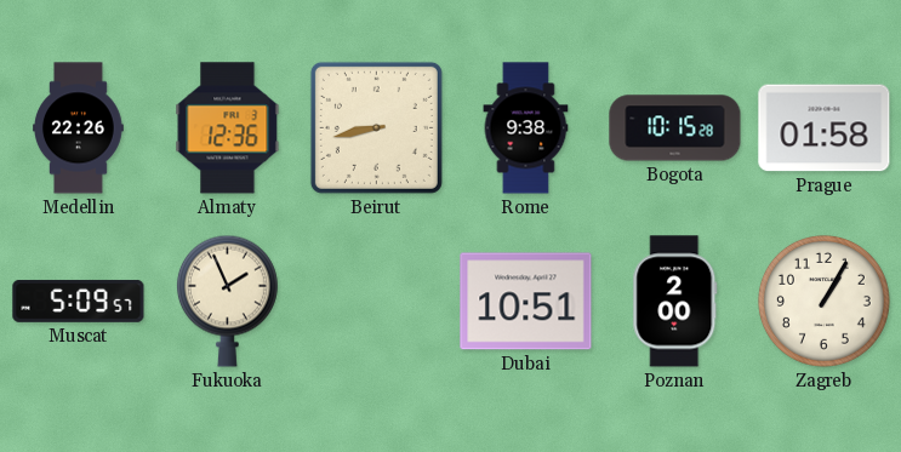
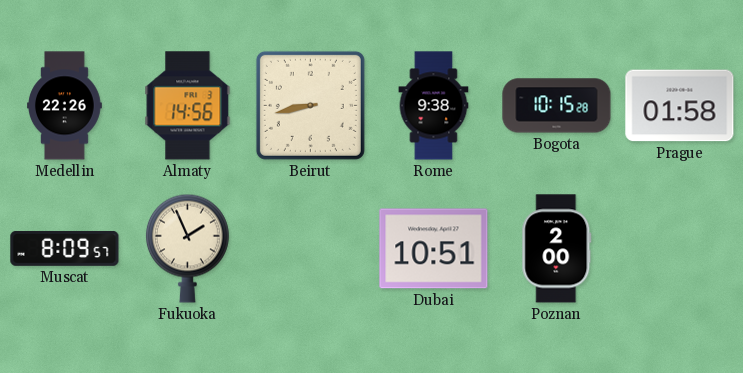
Almaty: 12:36 -> 14:56
Muscat: 5:09 -> 8:09
Zagreb: 1:05 -> none
